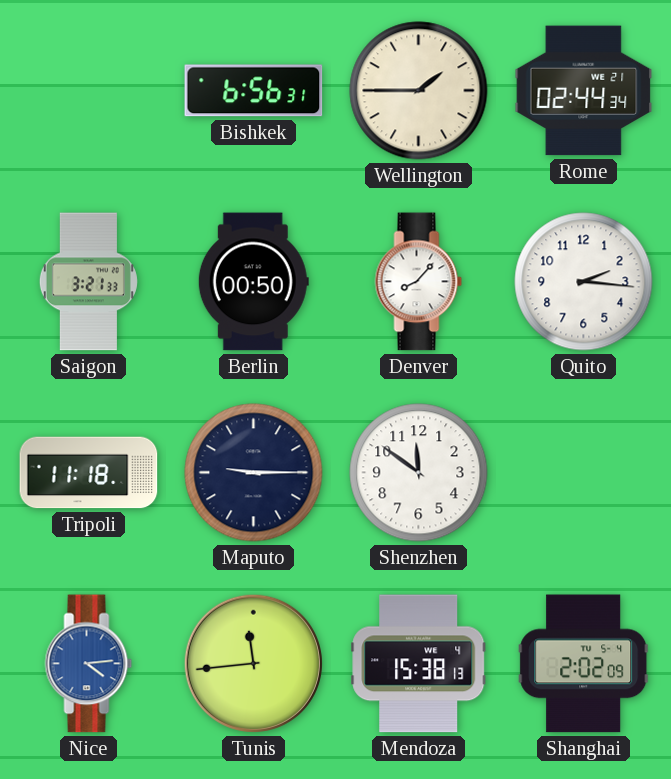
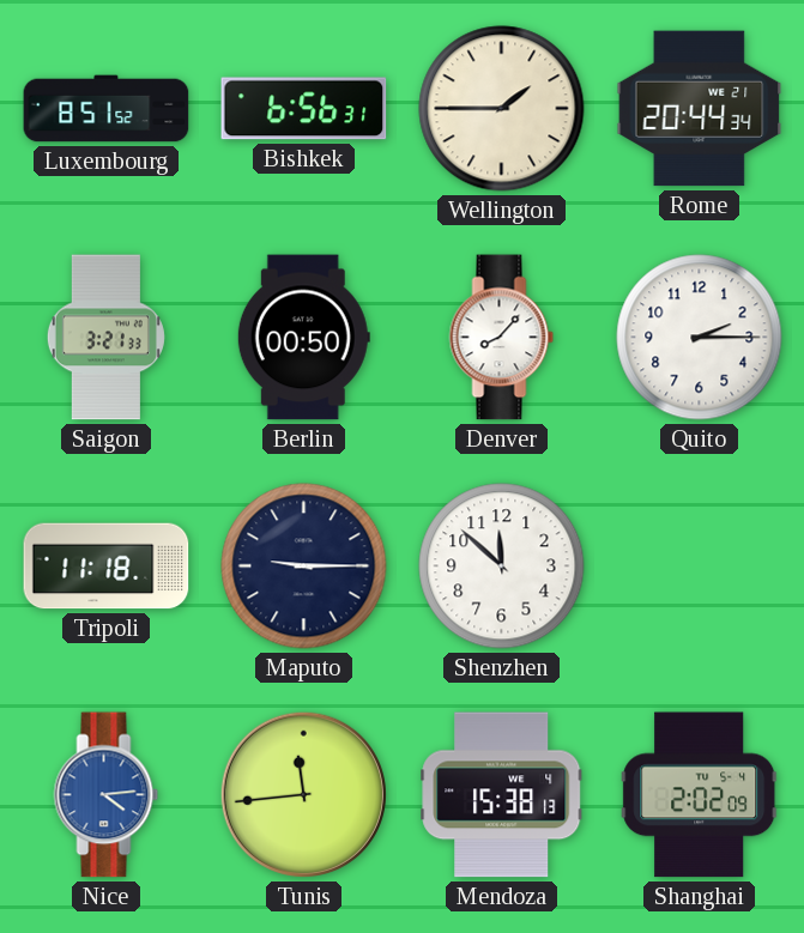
Luxembourg: none -> 8:51
Rome: 02:44 -> 20:44
Quito: 2:16 -> 2:15
Shenzhen: 11:51 -> 11:52
